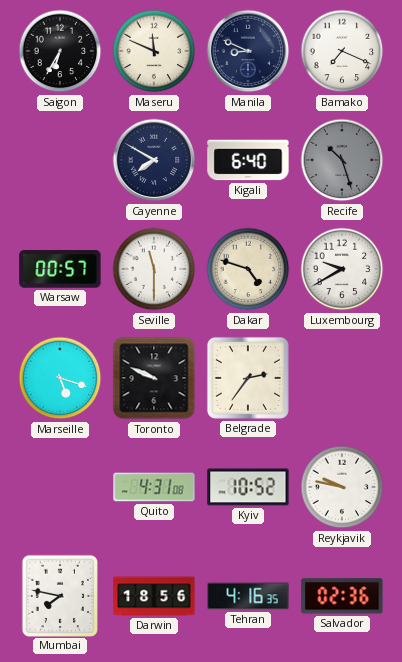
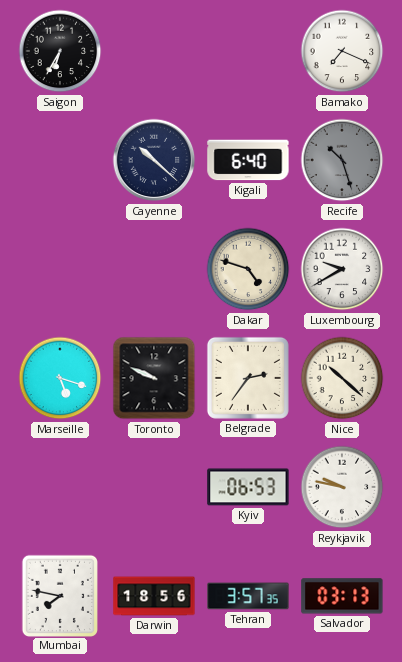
Maseru: 11:49 -> none
Manila: 8:49 -> none
Cayenne: 7:50 -> 10:22
Warsaw: 00:57 -> none
Seville: 11:30 -> none
Nice: none -> 10:22
Quito: 4:31 -> none
Kyiv: 10:52 -> 06:53
Tehran: 4:16 -> 3:57
Salvador: 02:36 -> 03:13
